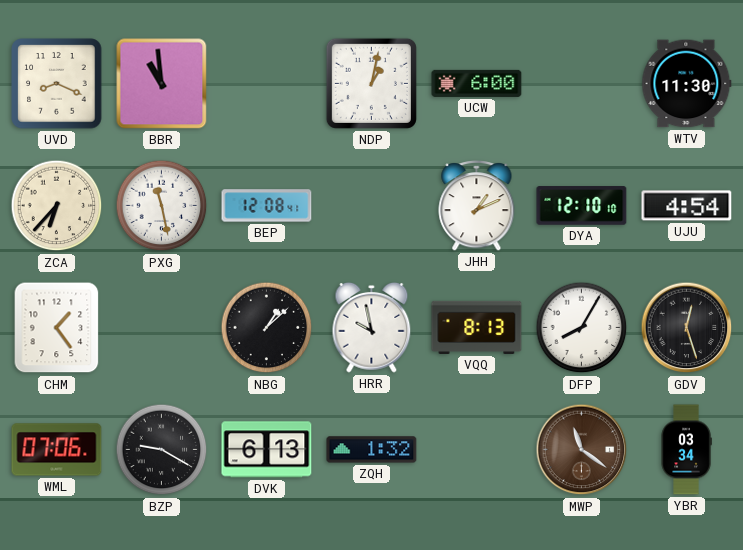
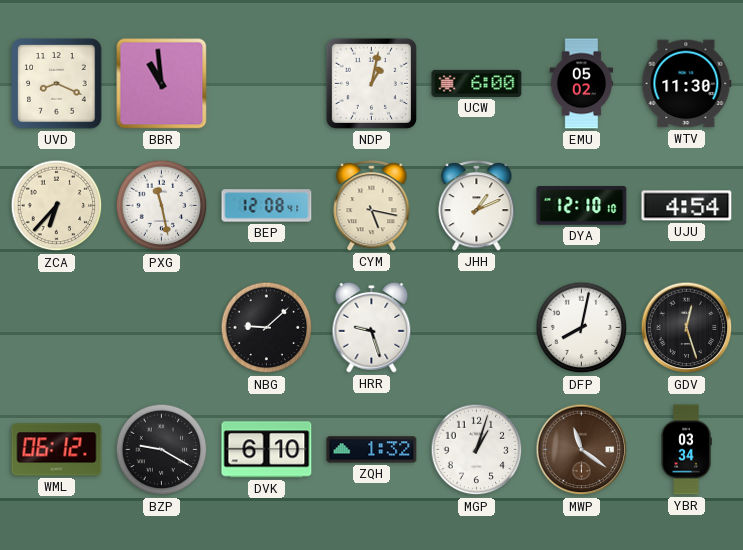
EMU: none -> 05:02
CYM: none -> 5:17
CHM: 1:24 -> none
NBG: 1:08 -> 9:08
HRR: 9:58 -> 9:27
VQQ: 8:13 -> none
DFP: 8:05 -> 8:02
WML: 07:06 -> 06:12
DVK: 6:13 -> 6:10
MGP: none -> 1:03
